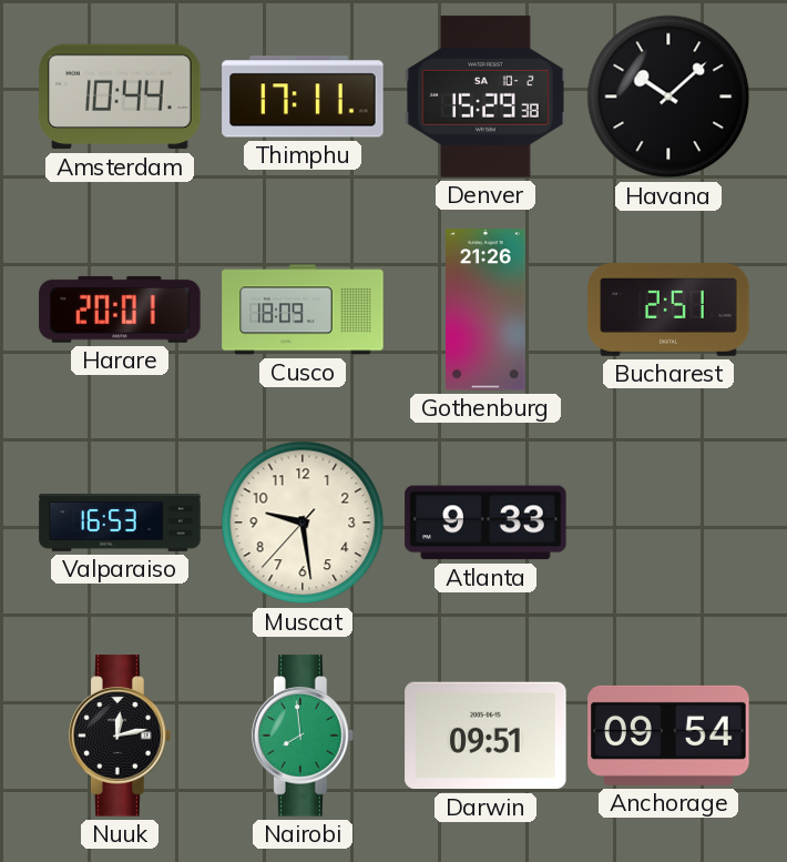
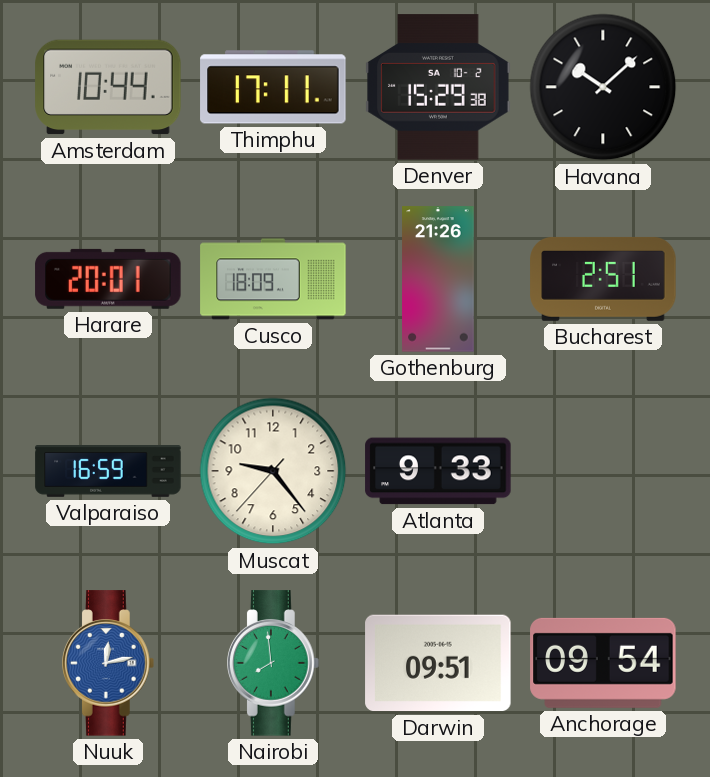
Valparaiso: 16:53 -> 16:59
Muscat: 9:28 -> 9:23
Nuuk dial: black -> blue
